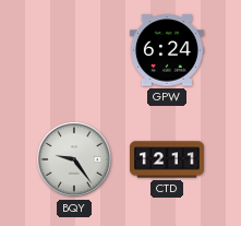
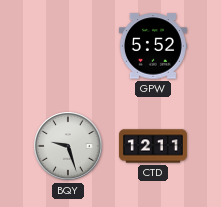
GPW: 6:24 -> 5:52
BQY: 9:24 -> 9:27
